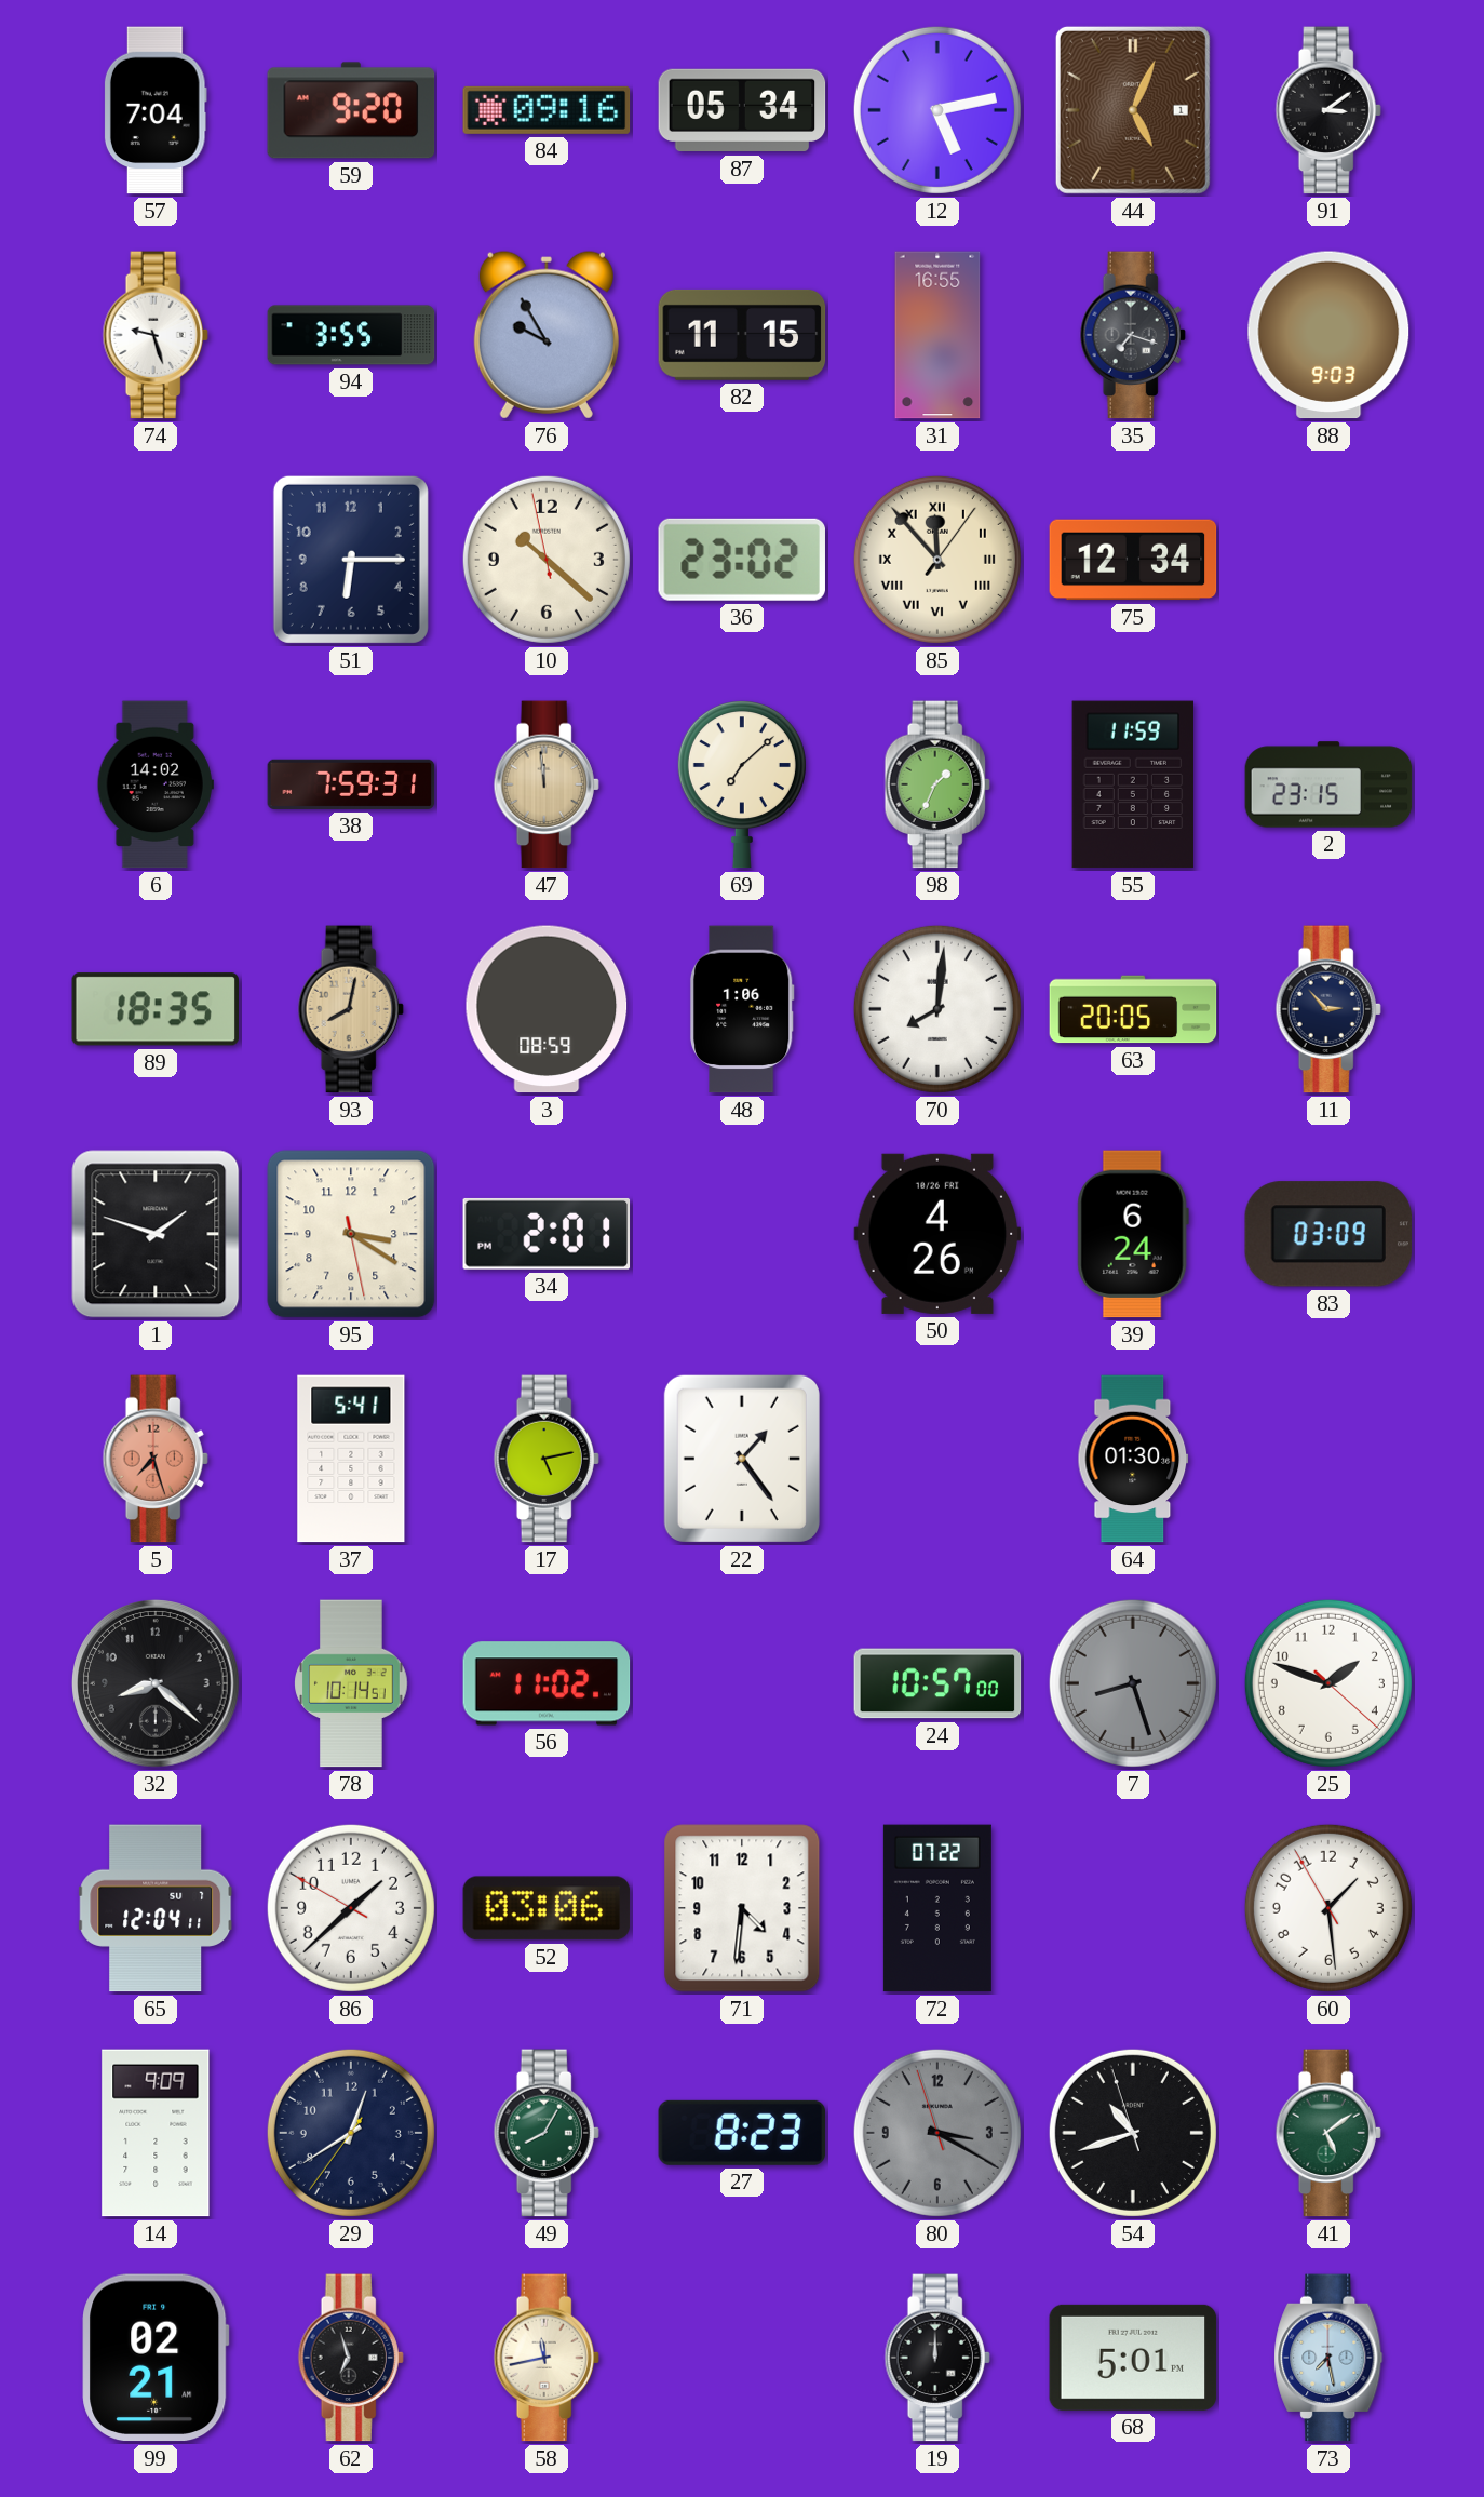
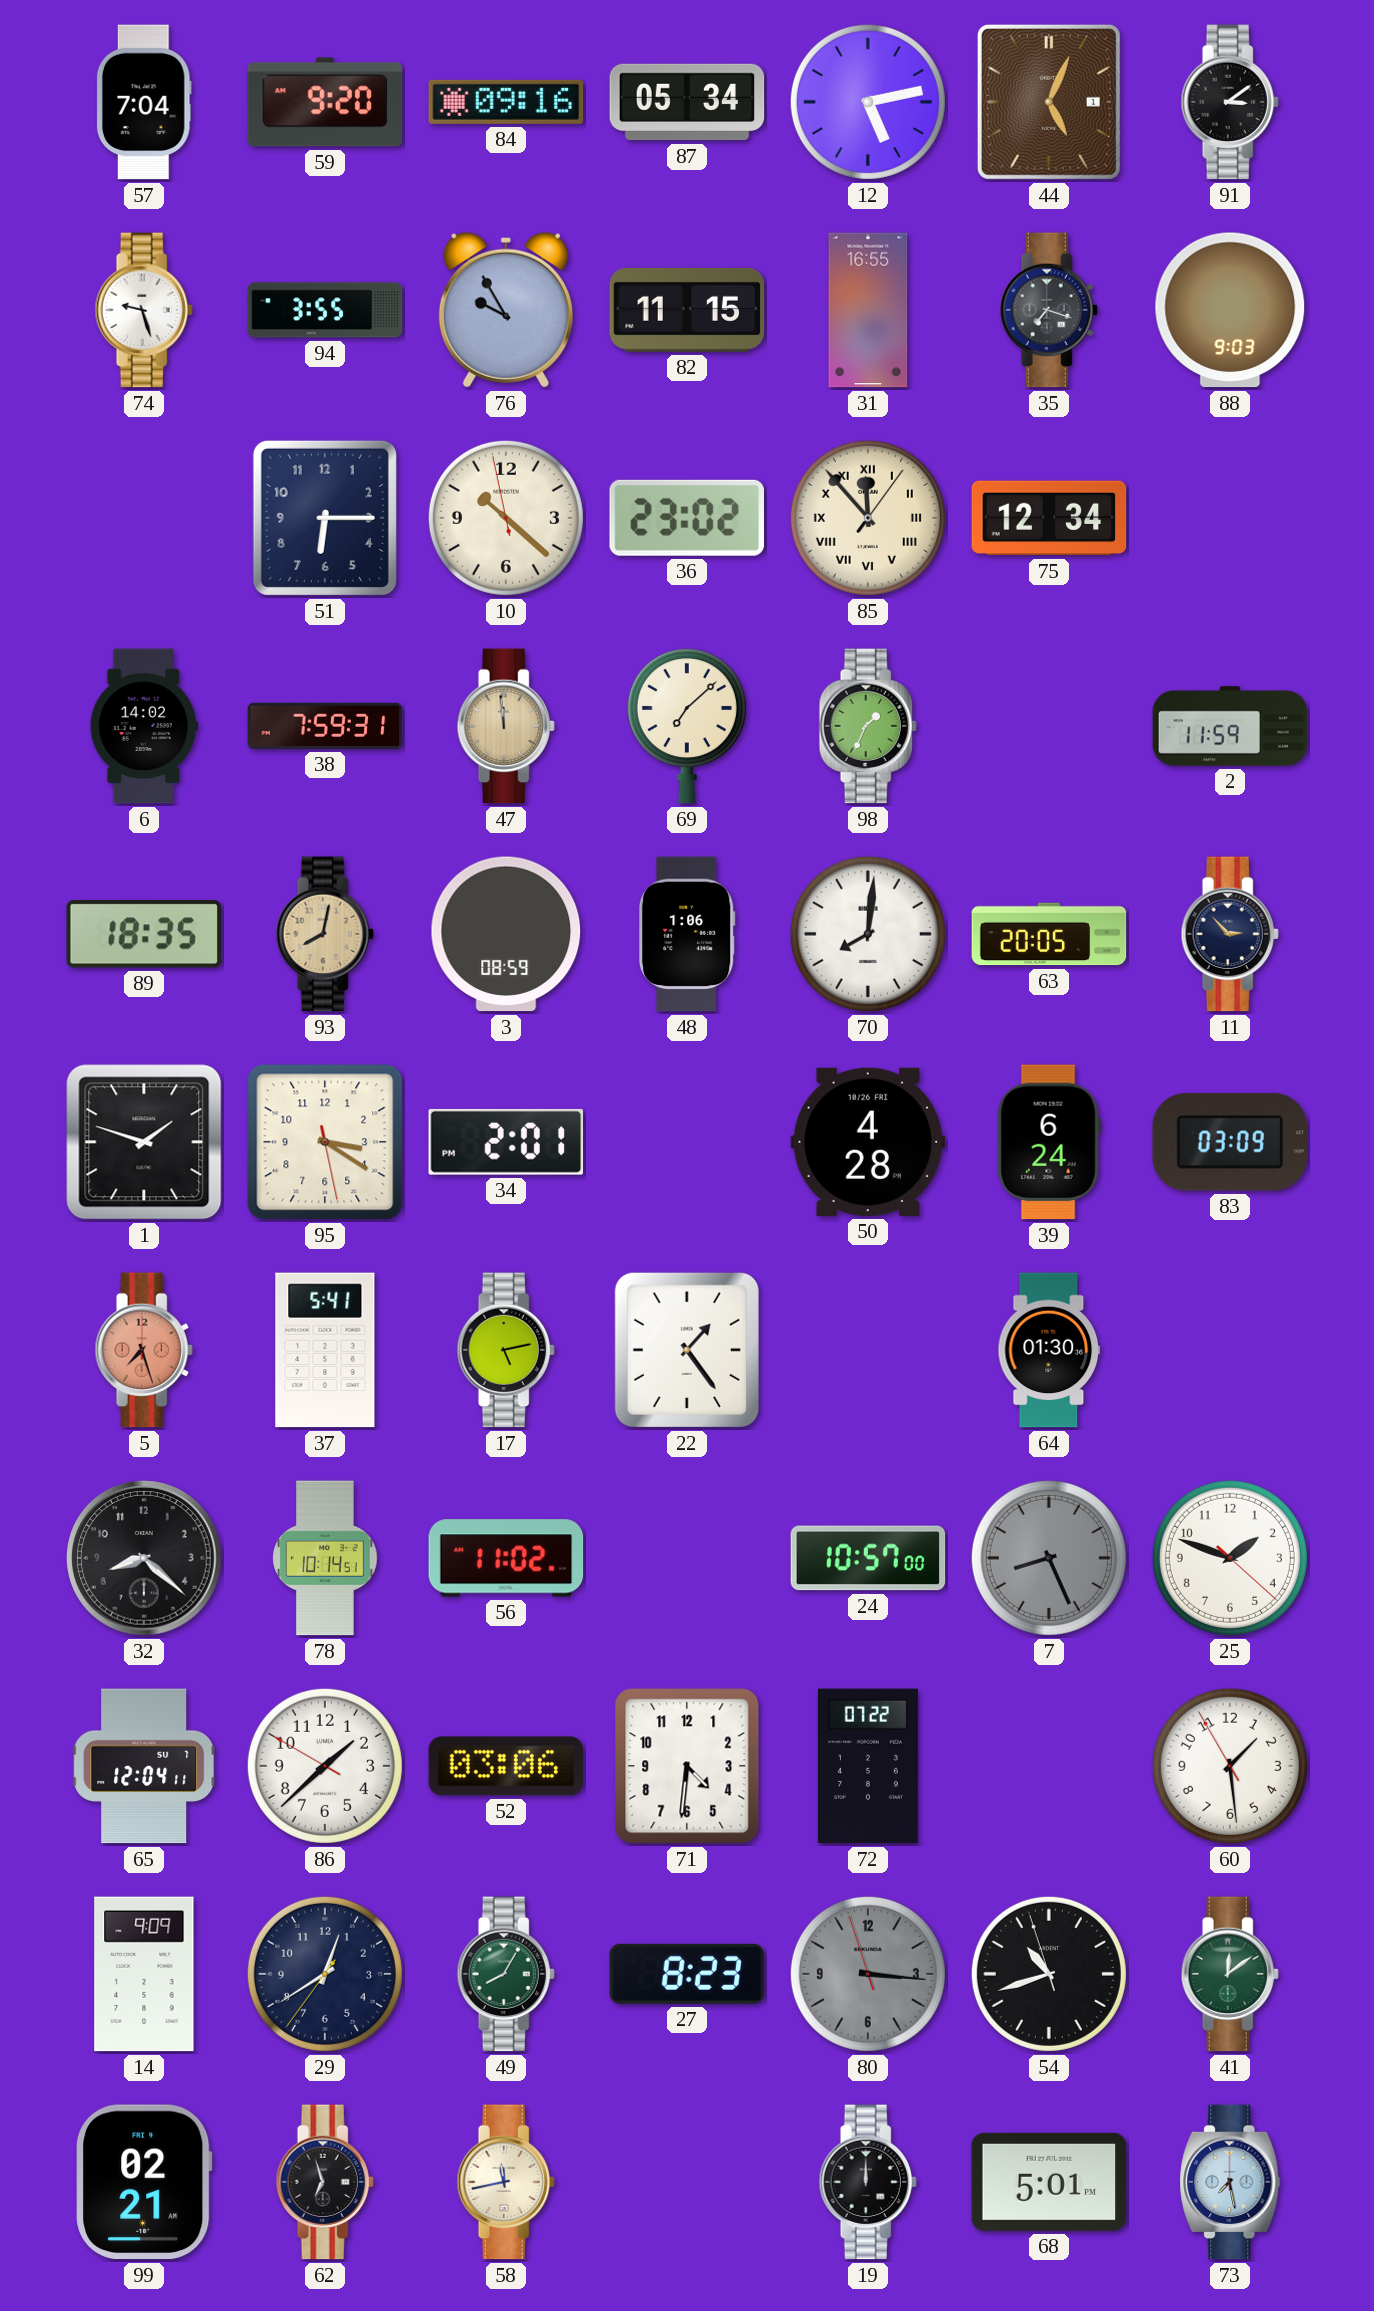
55: 11:59 -> none
2: 23:15 -> 11:59
50: 4:26 -> 4:28
7: 8:27 -> 8:26
80: 3:19 -> 3:15
41: 5:09 -> 12:09
